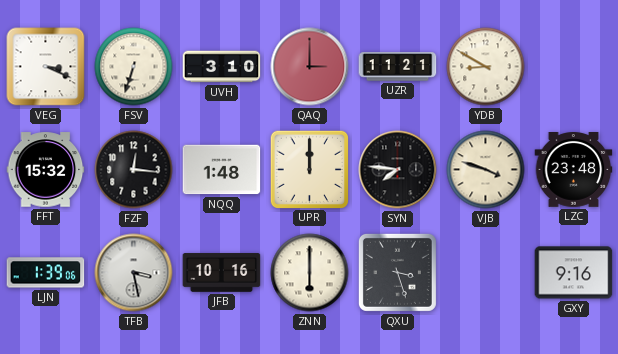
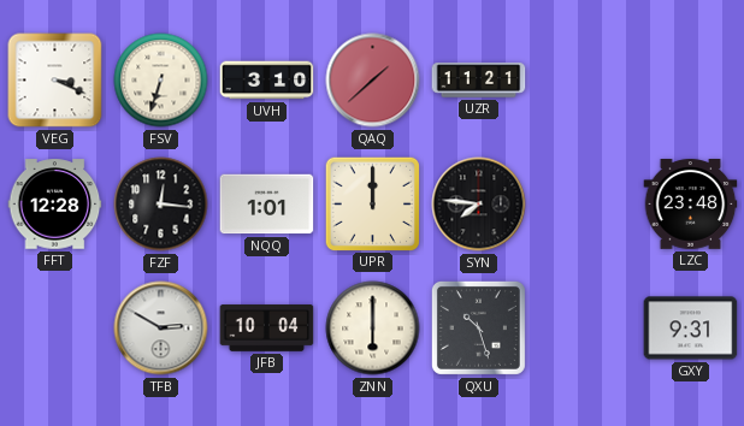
QAQ: 3:00 -> 1:38
YDB: 8:50 -> none
FFT: 15:32 -> 12:28
NQQ: 1:48 -> 1:01
VJB: 3:48 -> none
LJN: 1:39 -> none
TFB: 3:28 -> 2:50
JFB: 10:16 -> 10:04
QXU: 3:27 -> 10:27
GXY: 9:16 -> 9:31
